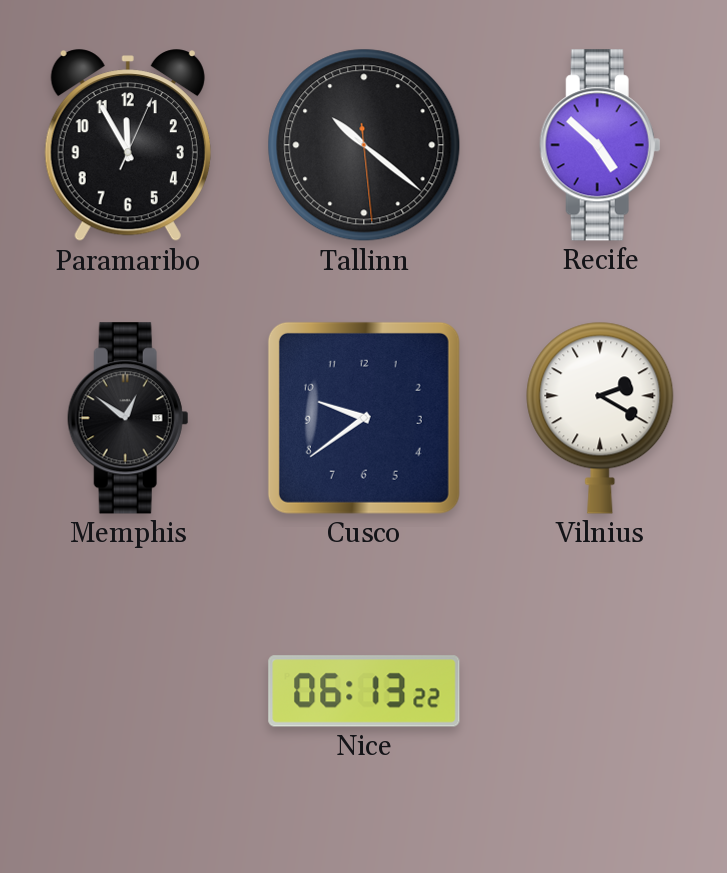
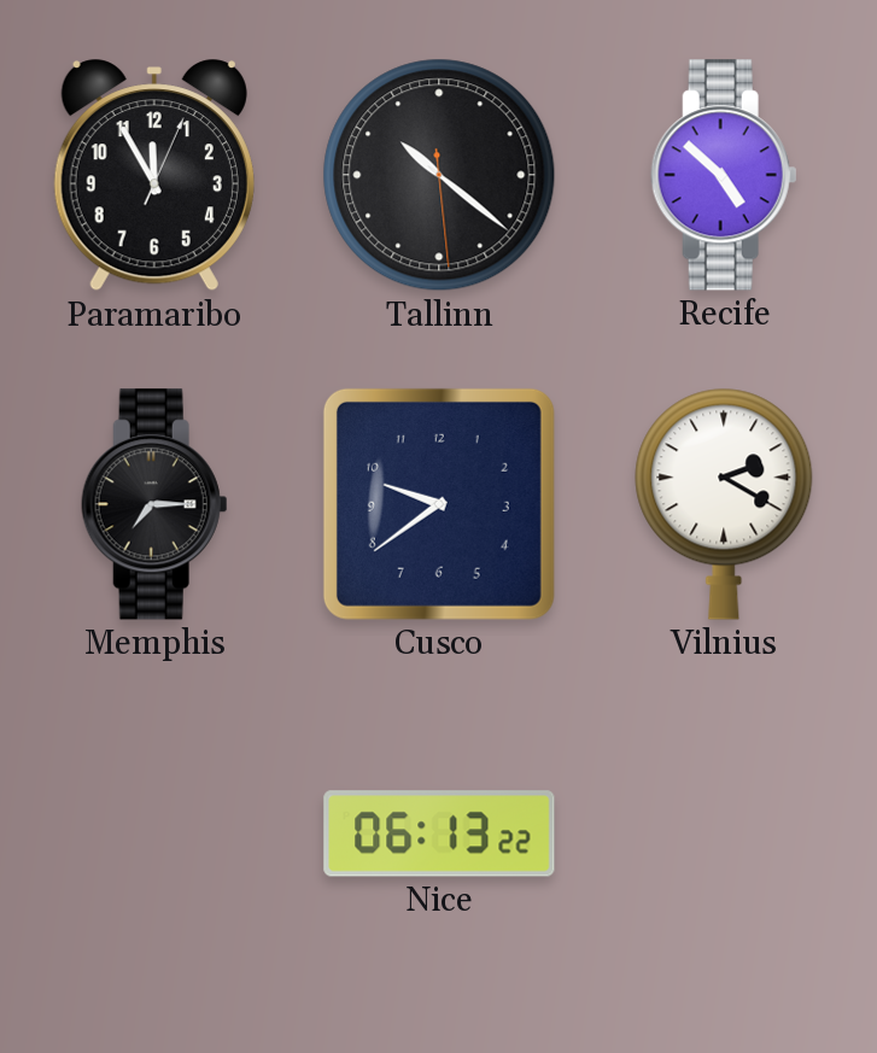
Memphis: 12:51 -> 7:15
